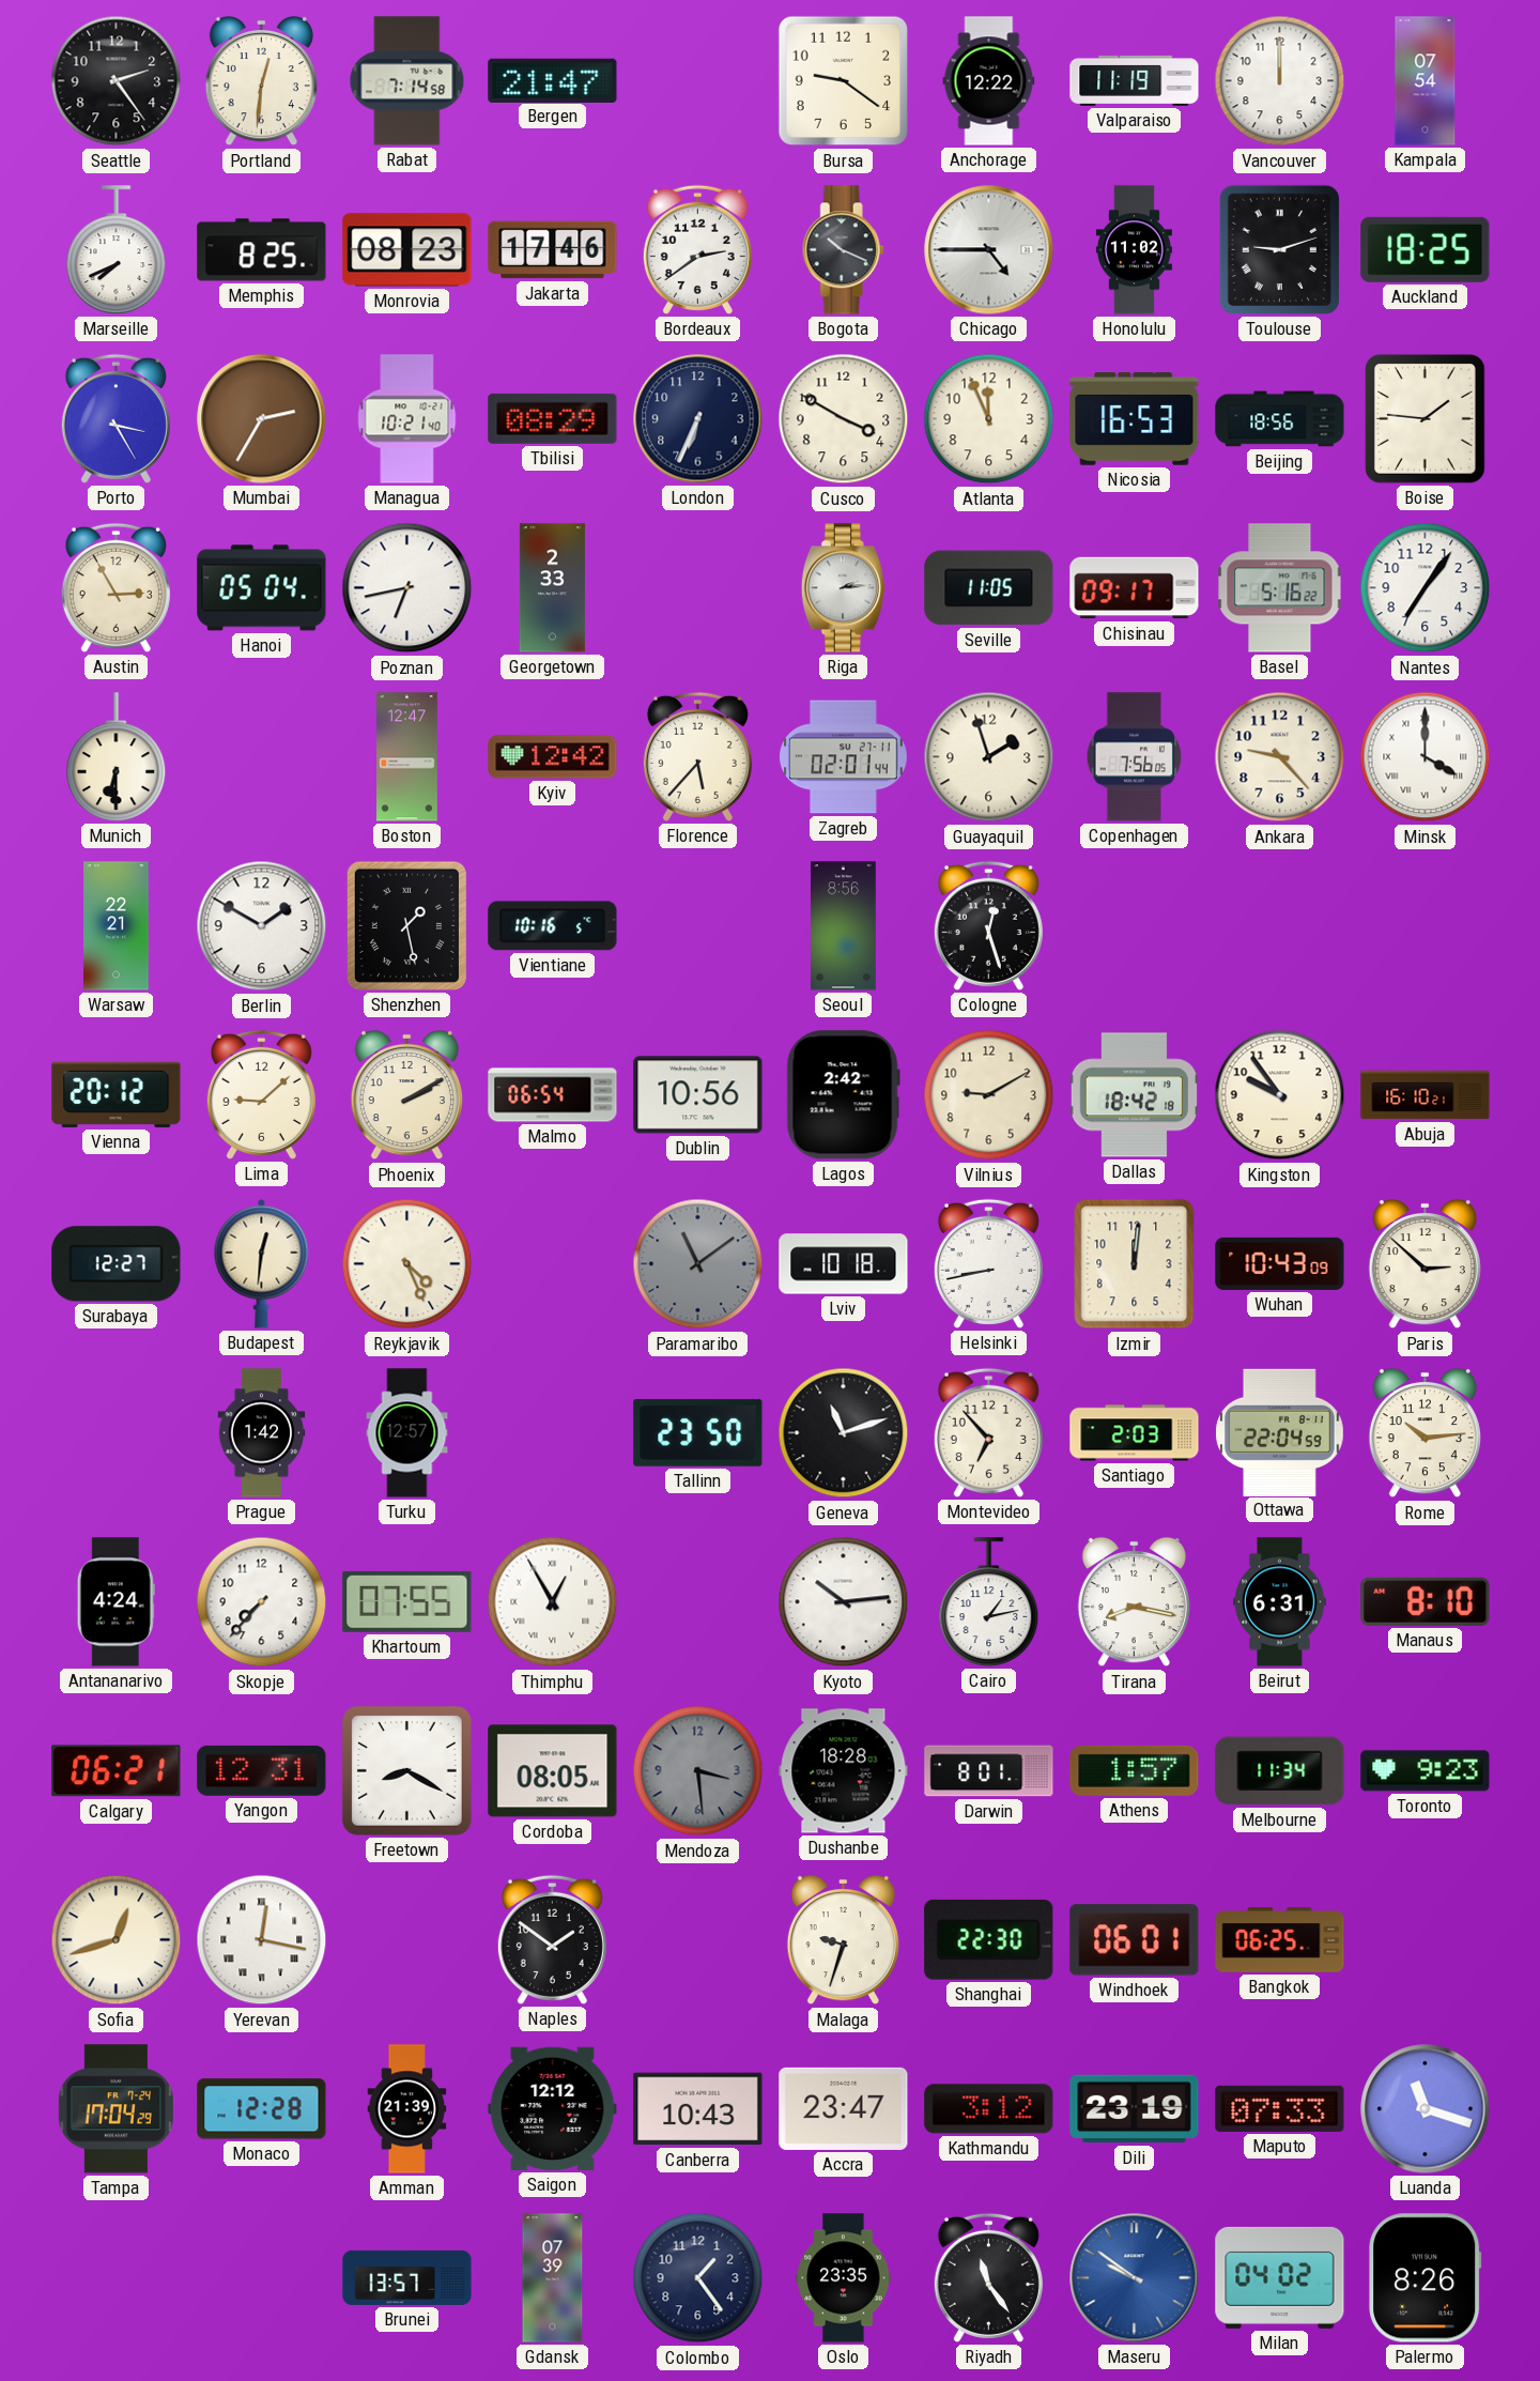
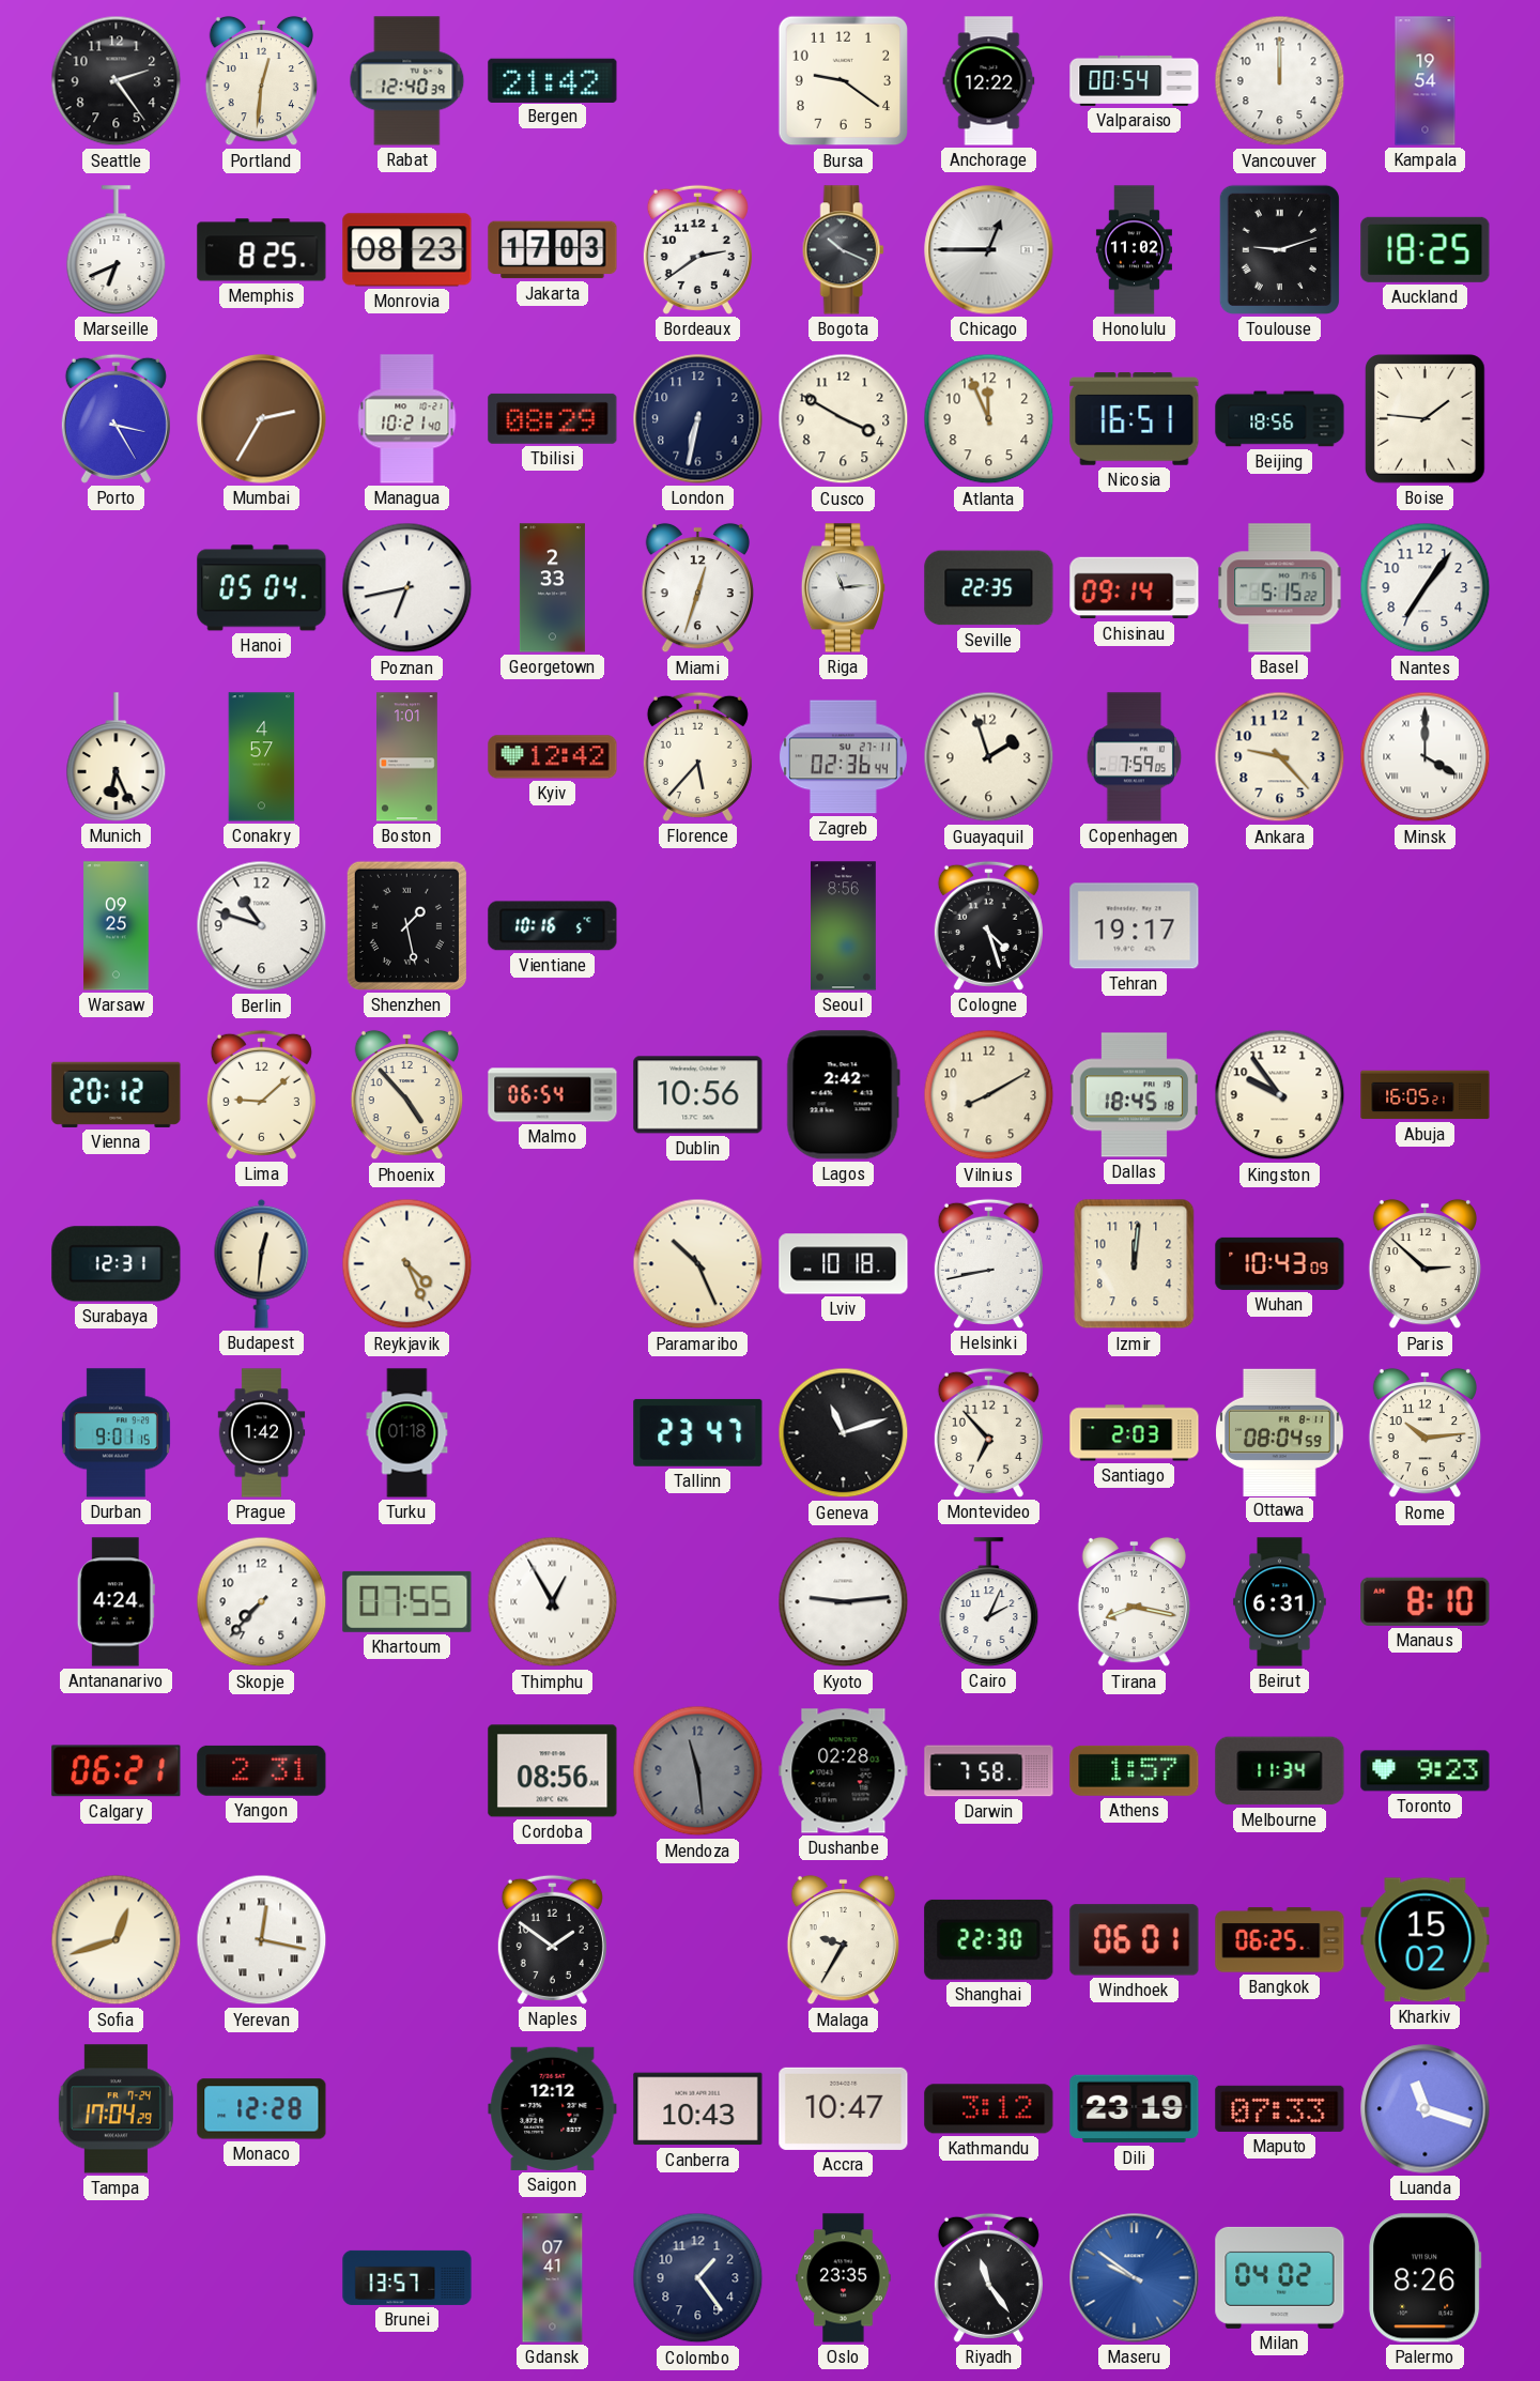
Rabat: 7:14 -> 12:40
Bergen: 21:47 -> 21:42
Valparaiso: 11:19 -> 00:54
Kampala: 07:54 -> 19:54
Marseille: 7:41 -> 6:41
Jakarta: 17:46 -> 17:03
Chicago: 4:45 -> 12:45
London: 6:34 -> 6:32
Nicosia: 16:53 -> 16:51
Austin: 2:55 -> none
Miami: none -> 12:33
Riga: 2:14 -> 11:14
Seville: 11:05 -> 22:35
Chisinau: 09:17 -> 09:14
Basel: 5:16 -> 5:15
Munich: 6:30 -> 6:26
Conakry: none -> 4:57
Boston: 12:47 -> 1:01
Zagreb: 02:01 -> 02:36
Copenhagen: 7:56 -> 7:59
Warsaw: 22:21 -> 09:25
Berlin: 1:50 -> 10:48
Cologne: 12:27 -> 4:27
Tehran: none -> 19:17
Phoenix: 2:10 -> 4:53
Vilnius: 9:10 -> 8:10
Dallas: 18:42 -> 18:45
Abuja: 16:10 -> 16:05
Surabaya: 12:27 -> 12:31
Paramaribo: 11:09 -> 10:26
Paramaribo dial: grey -> cream
Durban: none -> 9:01
Turku: 12:57 -> 01:18
Tallinn: 23:50 -> 23:47
Ottawa: 22:04 -> 08:04
Kyoto: 10:14 -> 9:14
Cairo: 1:13 -> 2:04
Yangon: 12:31 -> 2:31
Freetown: 8:20 -> none
Cordoba: 08:05 -> 08:56
Mendoza: 3:29 -> 11:29
Dushanbe: 18:28 -> 02:28
Darwin: 8:01 -> 7:58
Malaga: 9:33 -> 9:35
Kharkiv: none -> 15:02
Amman: 21:39 -> none
Accra: 23:47 -> 10:47
Gdansk: 07:39 -> 07:41
